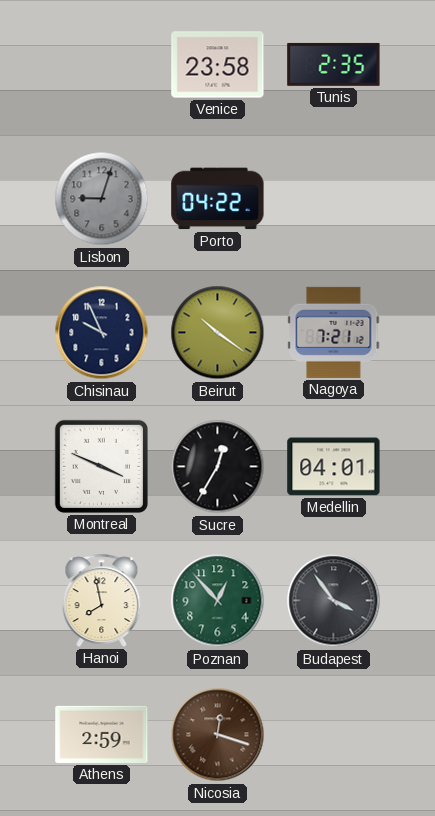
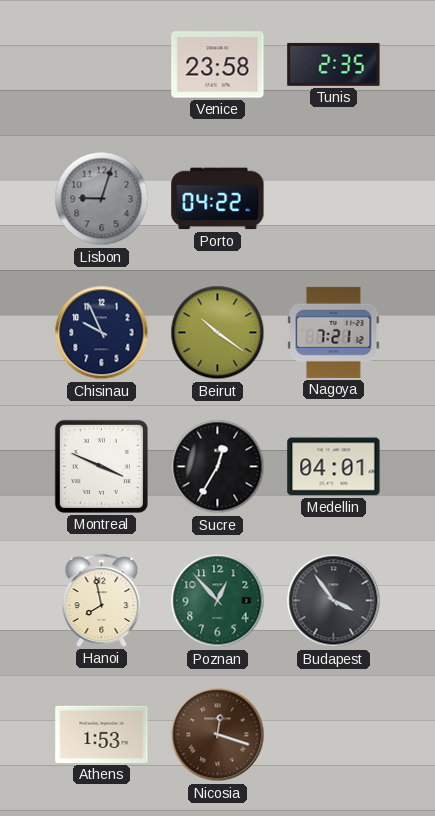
Athens: 2:59 -> 1:53
